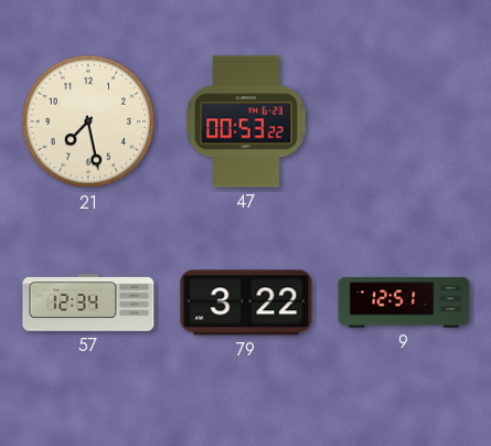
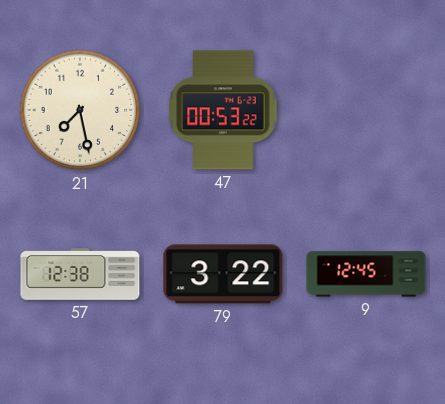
57: 12:34 -> 12:38
9: 12:51 -> 12:45
